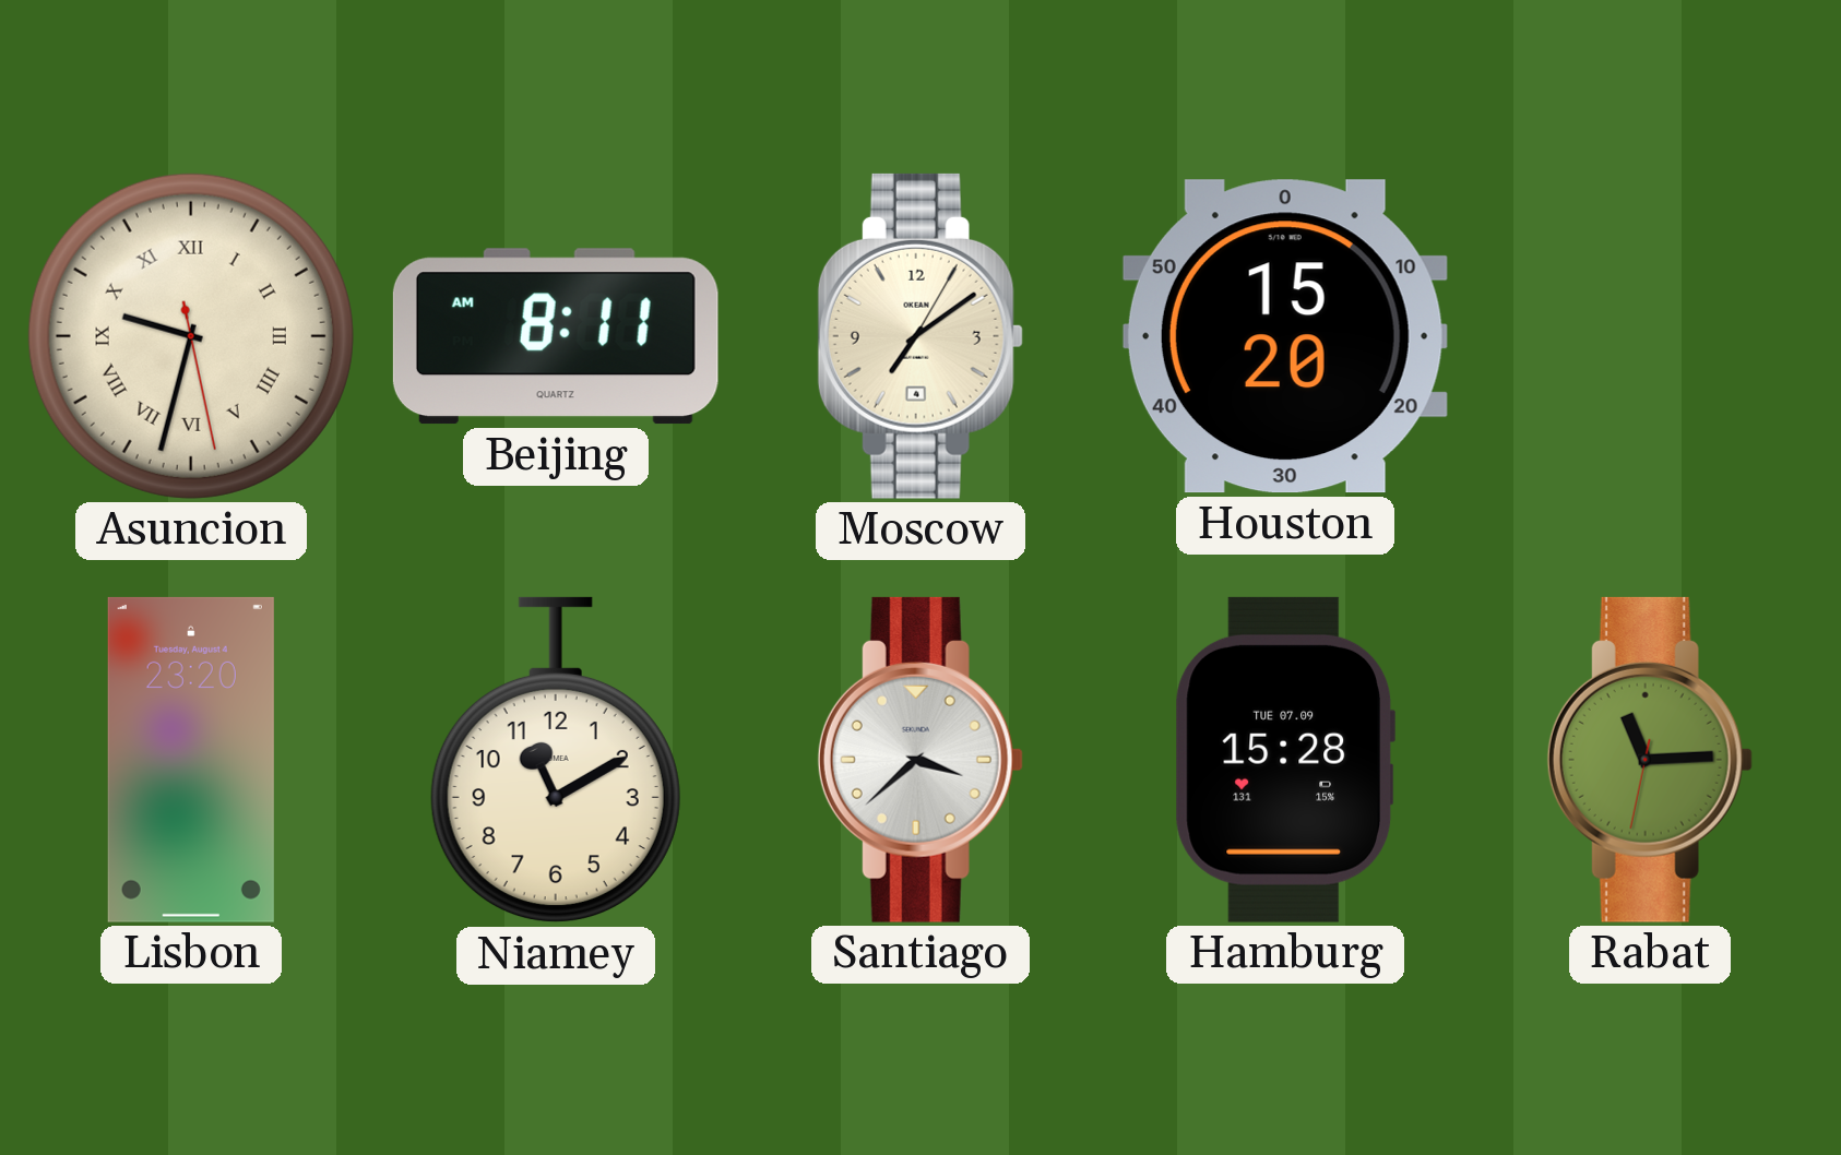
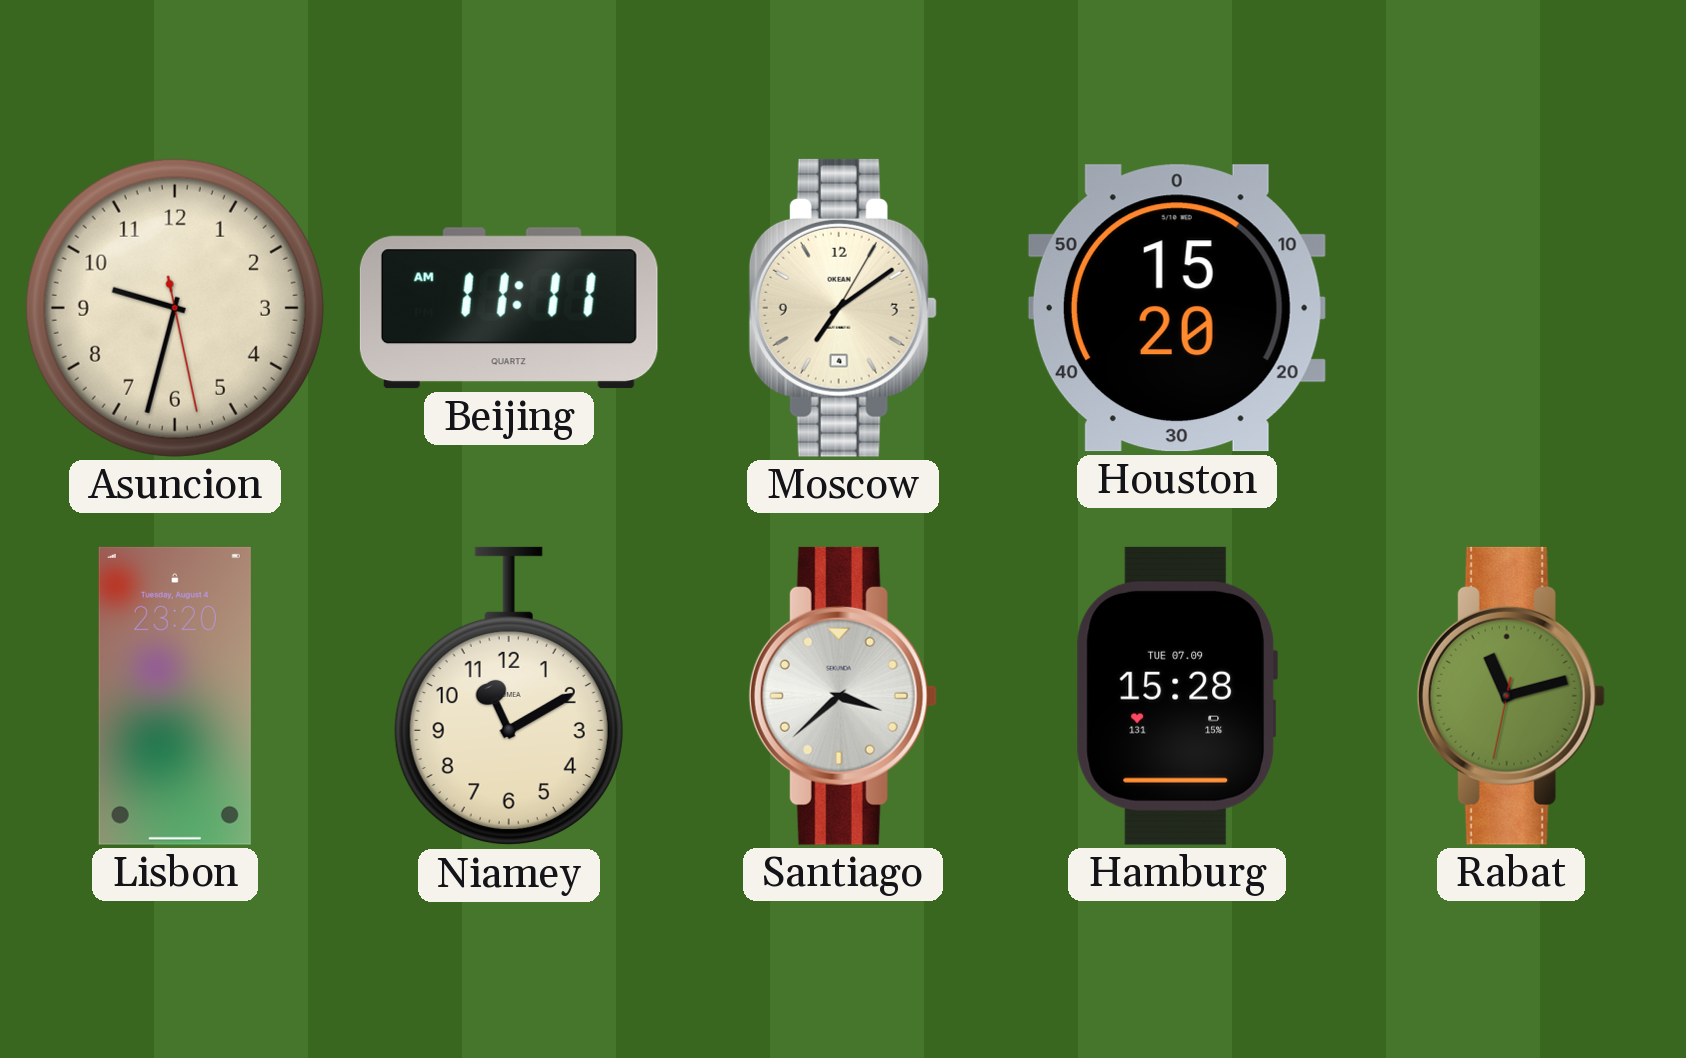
Asuncion numerals: Roman -> Arabic
Beijing: 8:11 -> 11:11
Rabat: 11:14 -> 11:12
